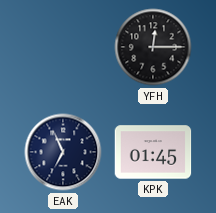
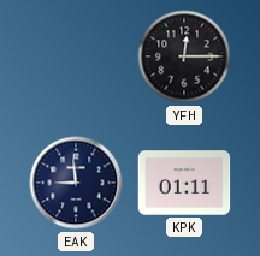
EAK: 6:56 -> 8:59
KPK: 01:45 -> 01:11
